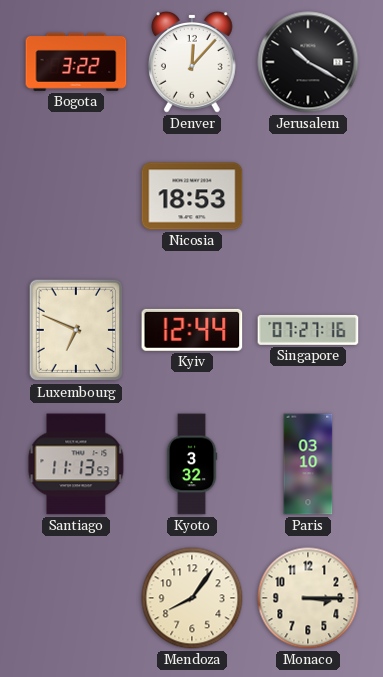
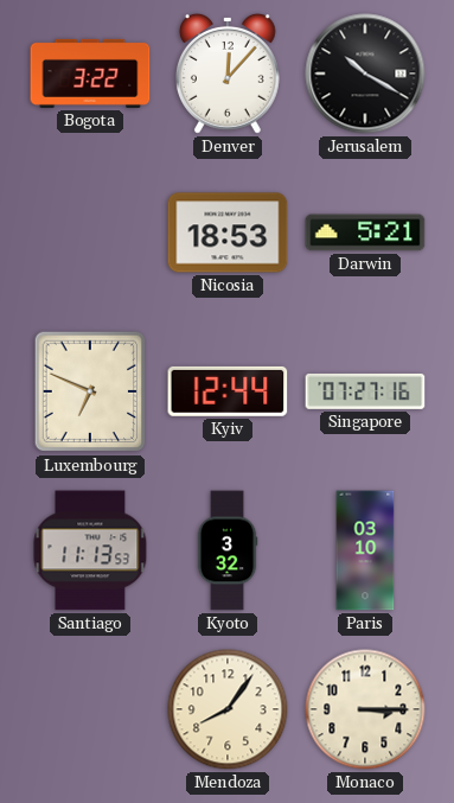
Darwin: none -> 5:21
